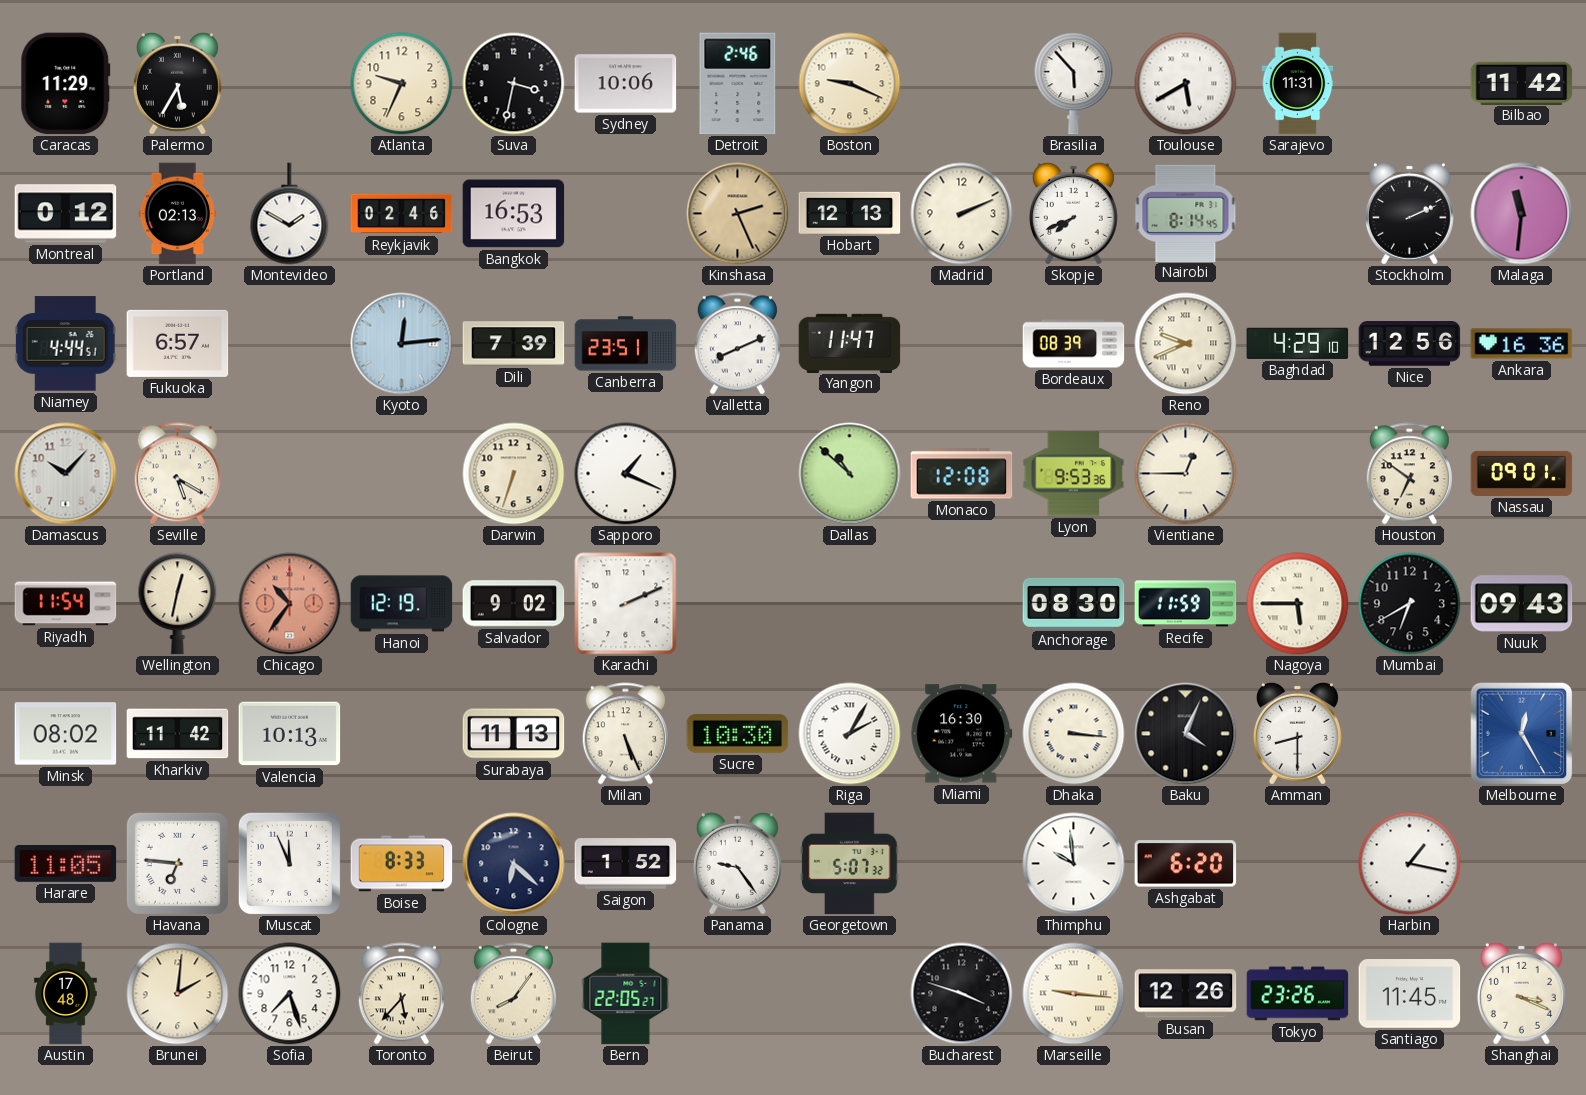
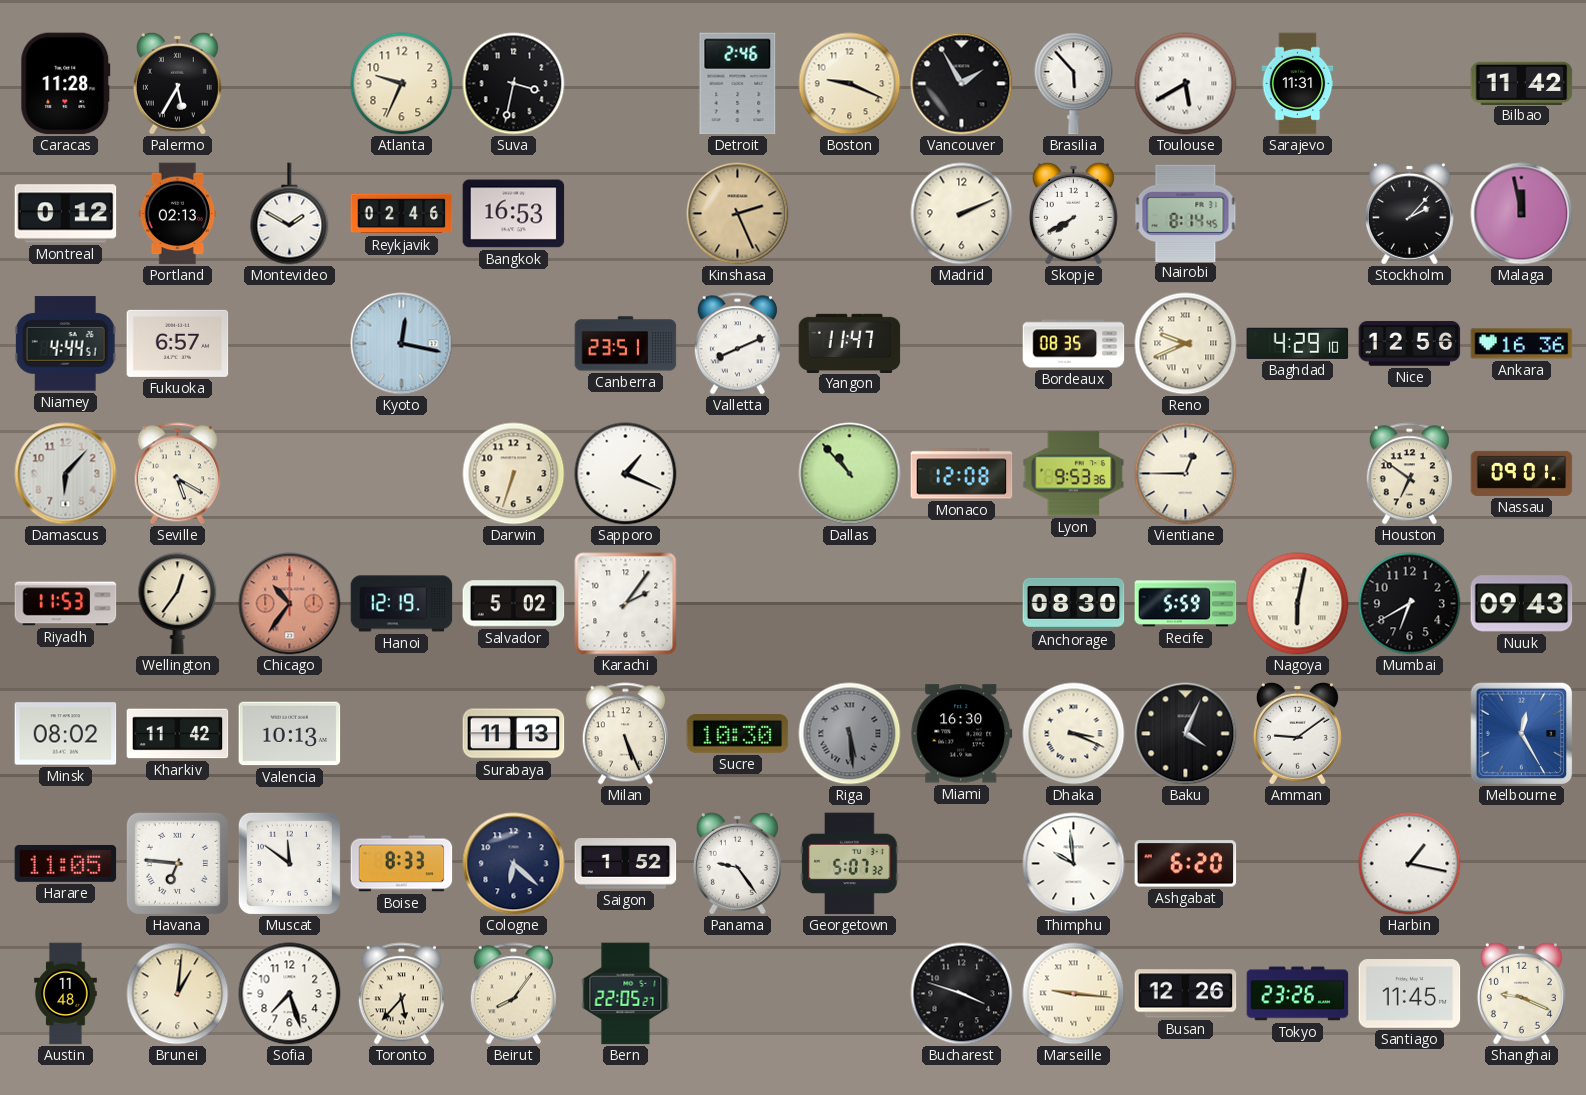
Caracas: 11:29 -> 11:28
Sydney: 10:06 -> none
Vancouver: none -> 1:55
Hobart: 12:13 -> none
Skopje: 7:41 -> 7:40
Stockholm: 2:11 -> 2:07
Malaga: 11:31 -> 11:58
Kyoto: 12:14 -> 12:17
Dili: 7:39 -> none
Bordeaux: 08:39 -> 08:35
Damascus: 10:07 -> 6:07
Dallas: 10:52 -> 10:53
Riyadh: 11:54 -> 11:53
Wellington: 12:32 -> 12:36
Salvador: 9:02 -> 5:02
Karachi: 2:11 -> 2:06
Recife: 11:59 -> 5:59
Nagoya: 5:45 -> 6:02
Riga: 2:05 -> 5:29
Riga dial: white -> grey
Dhaka: 3:16 -> 3:19
Amman: 8:30 -> 9:09
Muscat: 11:56 -> 11:51
Austin: 17:48 -> 11:48
Brunei: 2:01 -> 1:01
Shanghai: 3:19 -> 9:19
